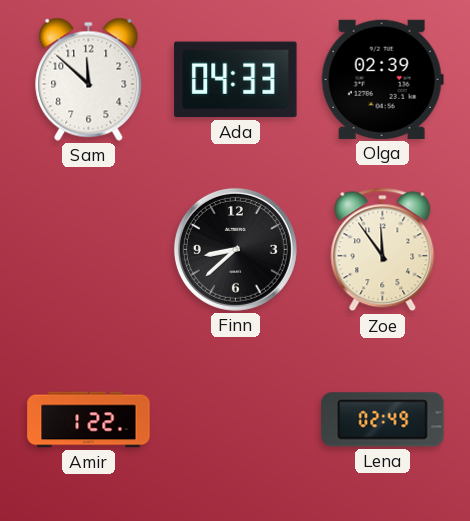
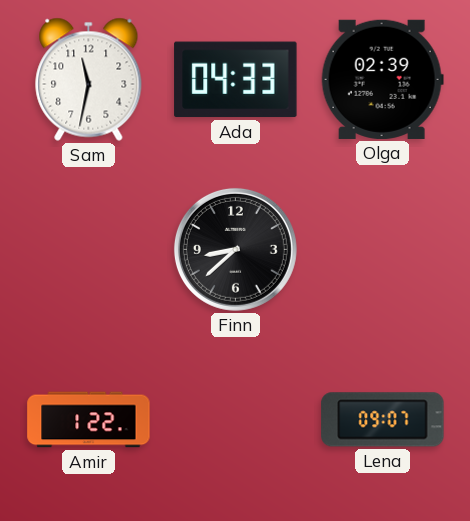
Sam: 11:52 -> 11:32
Zoe: 11:54 -> none
Lena: 02:49 -> 09:07
